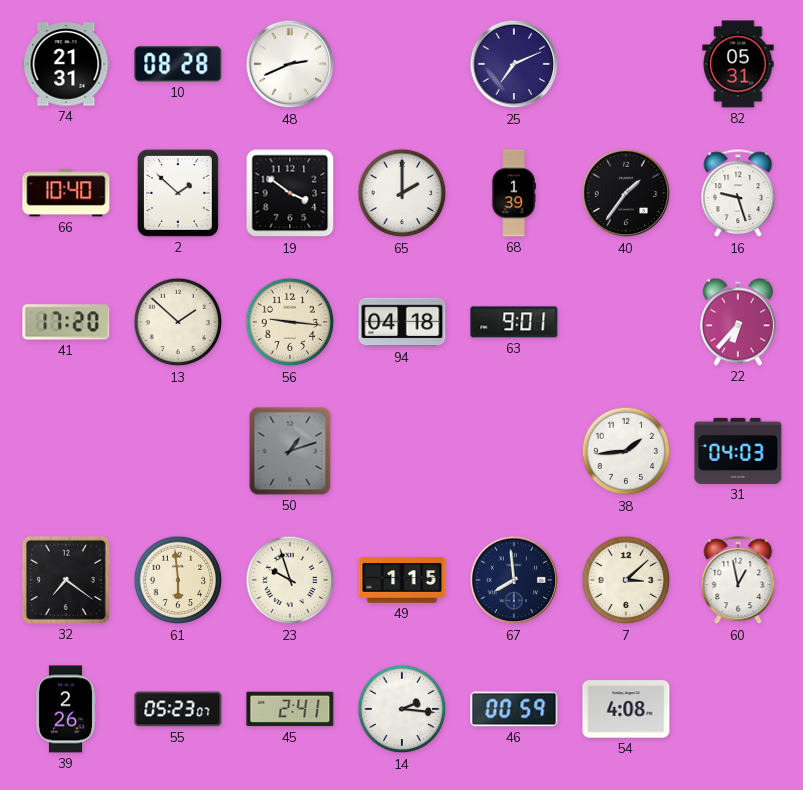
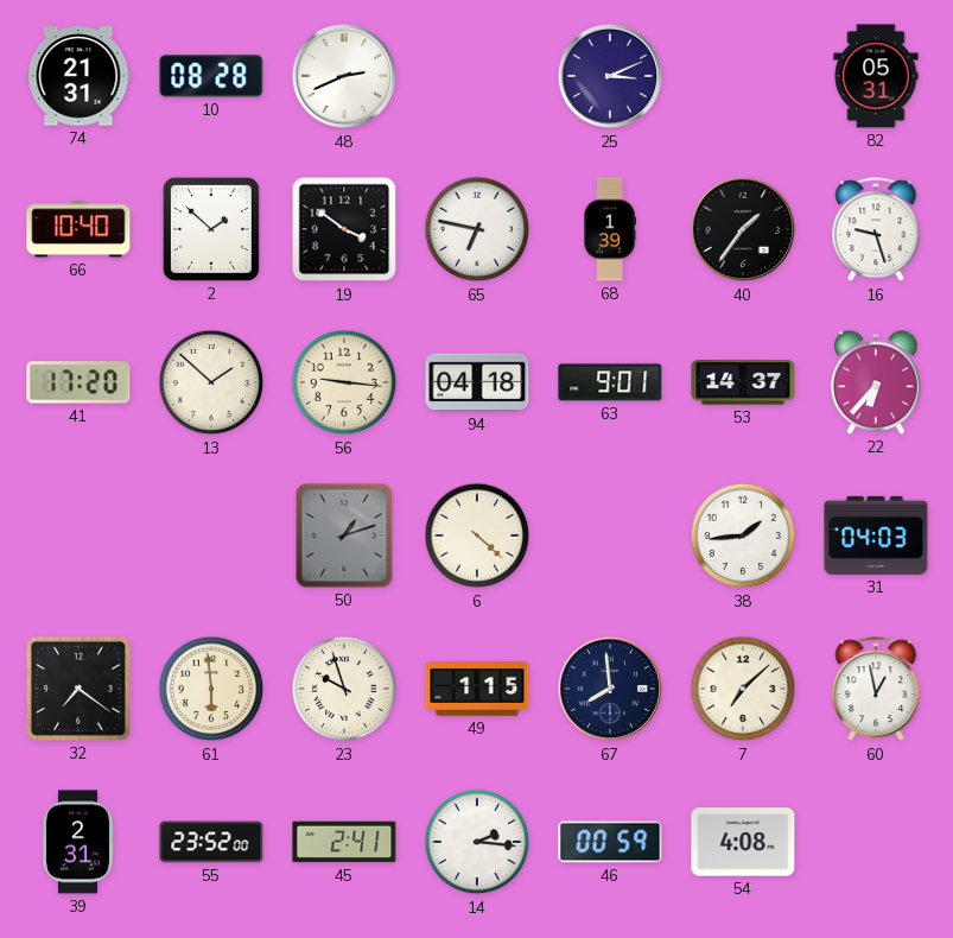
25: 7:11 -> 3:11
65: 2:00 -> 6:47
53: none -> 14:37
6: none -> 4:22
7: 3:08 -> 7:08
39: 2:26 -> 2:31
55: 05:23 -> 23:52
